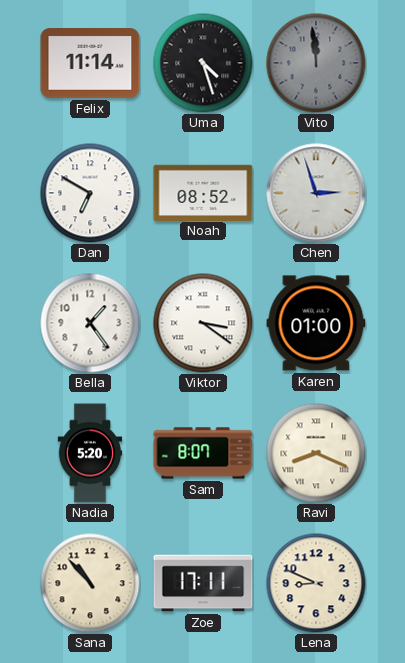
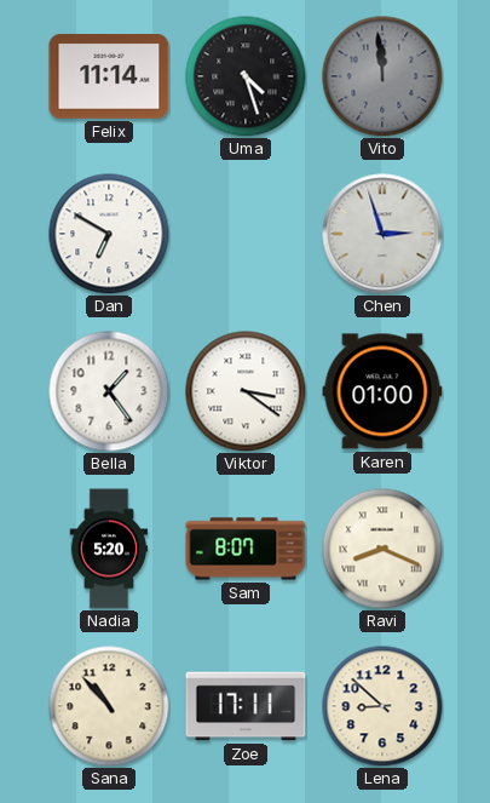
Noah: 08:52 -> none
Lena: 8:49 -> 8:52
